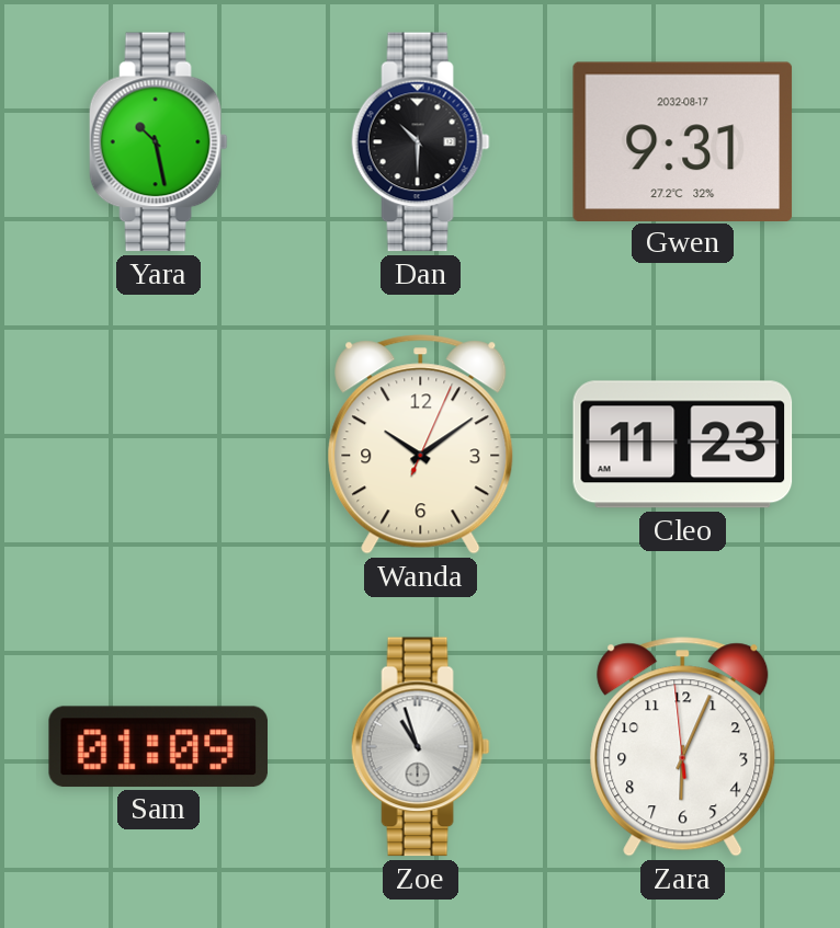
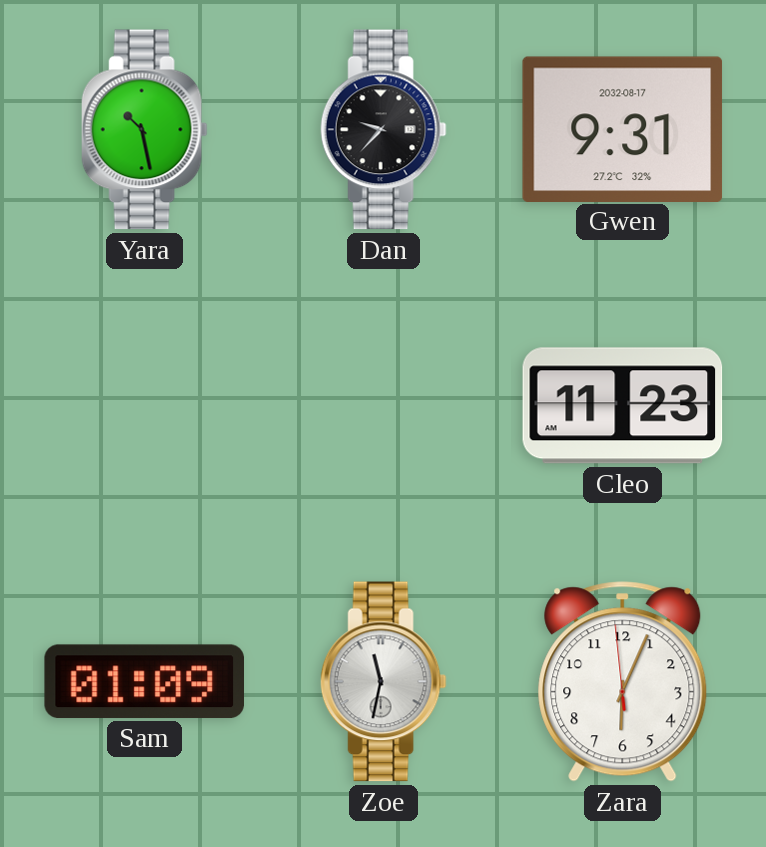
Dan: 10:30 -> 9:37
Wanda: 10:09 -> none
Zoe: 10:57 -> 11:32
